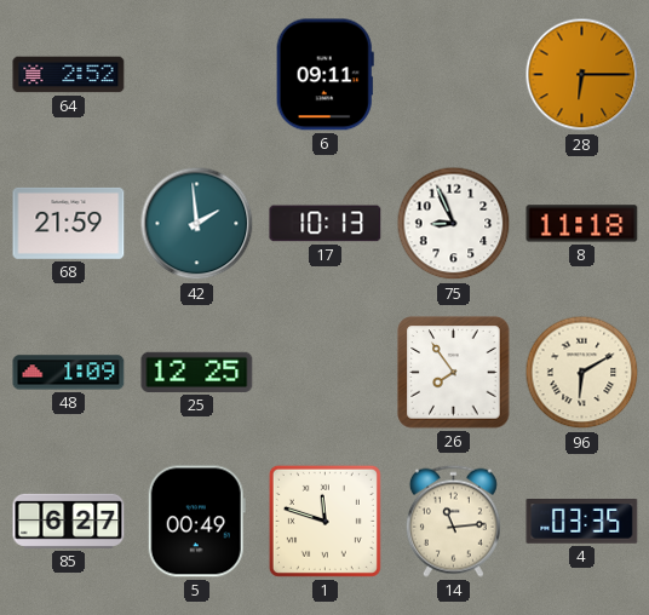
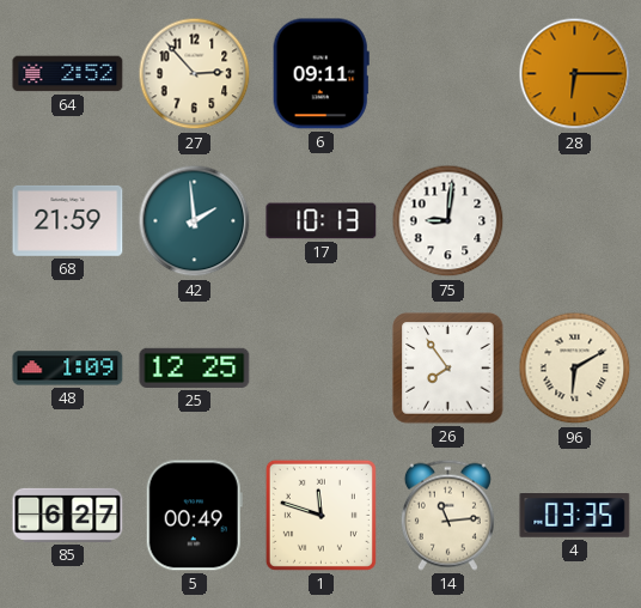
27: none -> 2:53
75: 8:56 -> 9:01
8: 11:18 -> none
